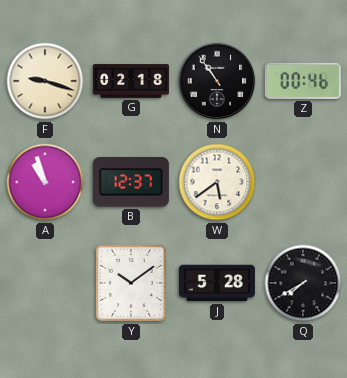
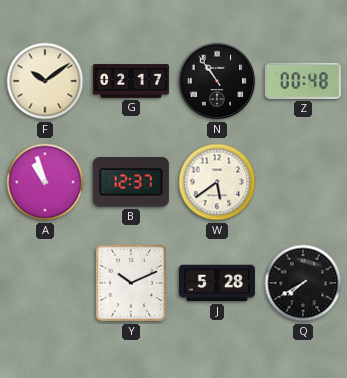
F: 9:18 -> 10:09
G: 02:18 -> 02:17
Z: 00:46 -> 00:48
Y: 10:09 -> 10:11
